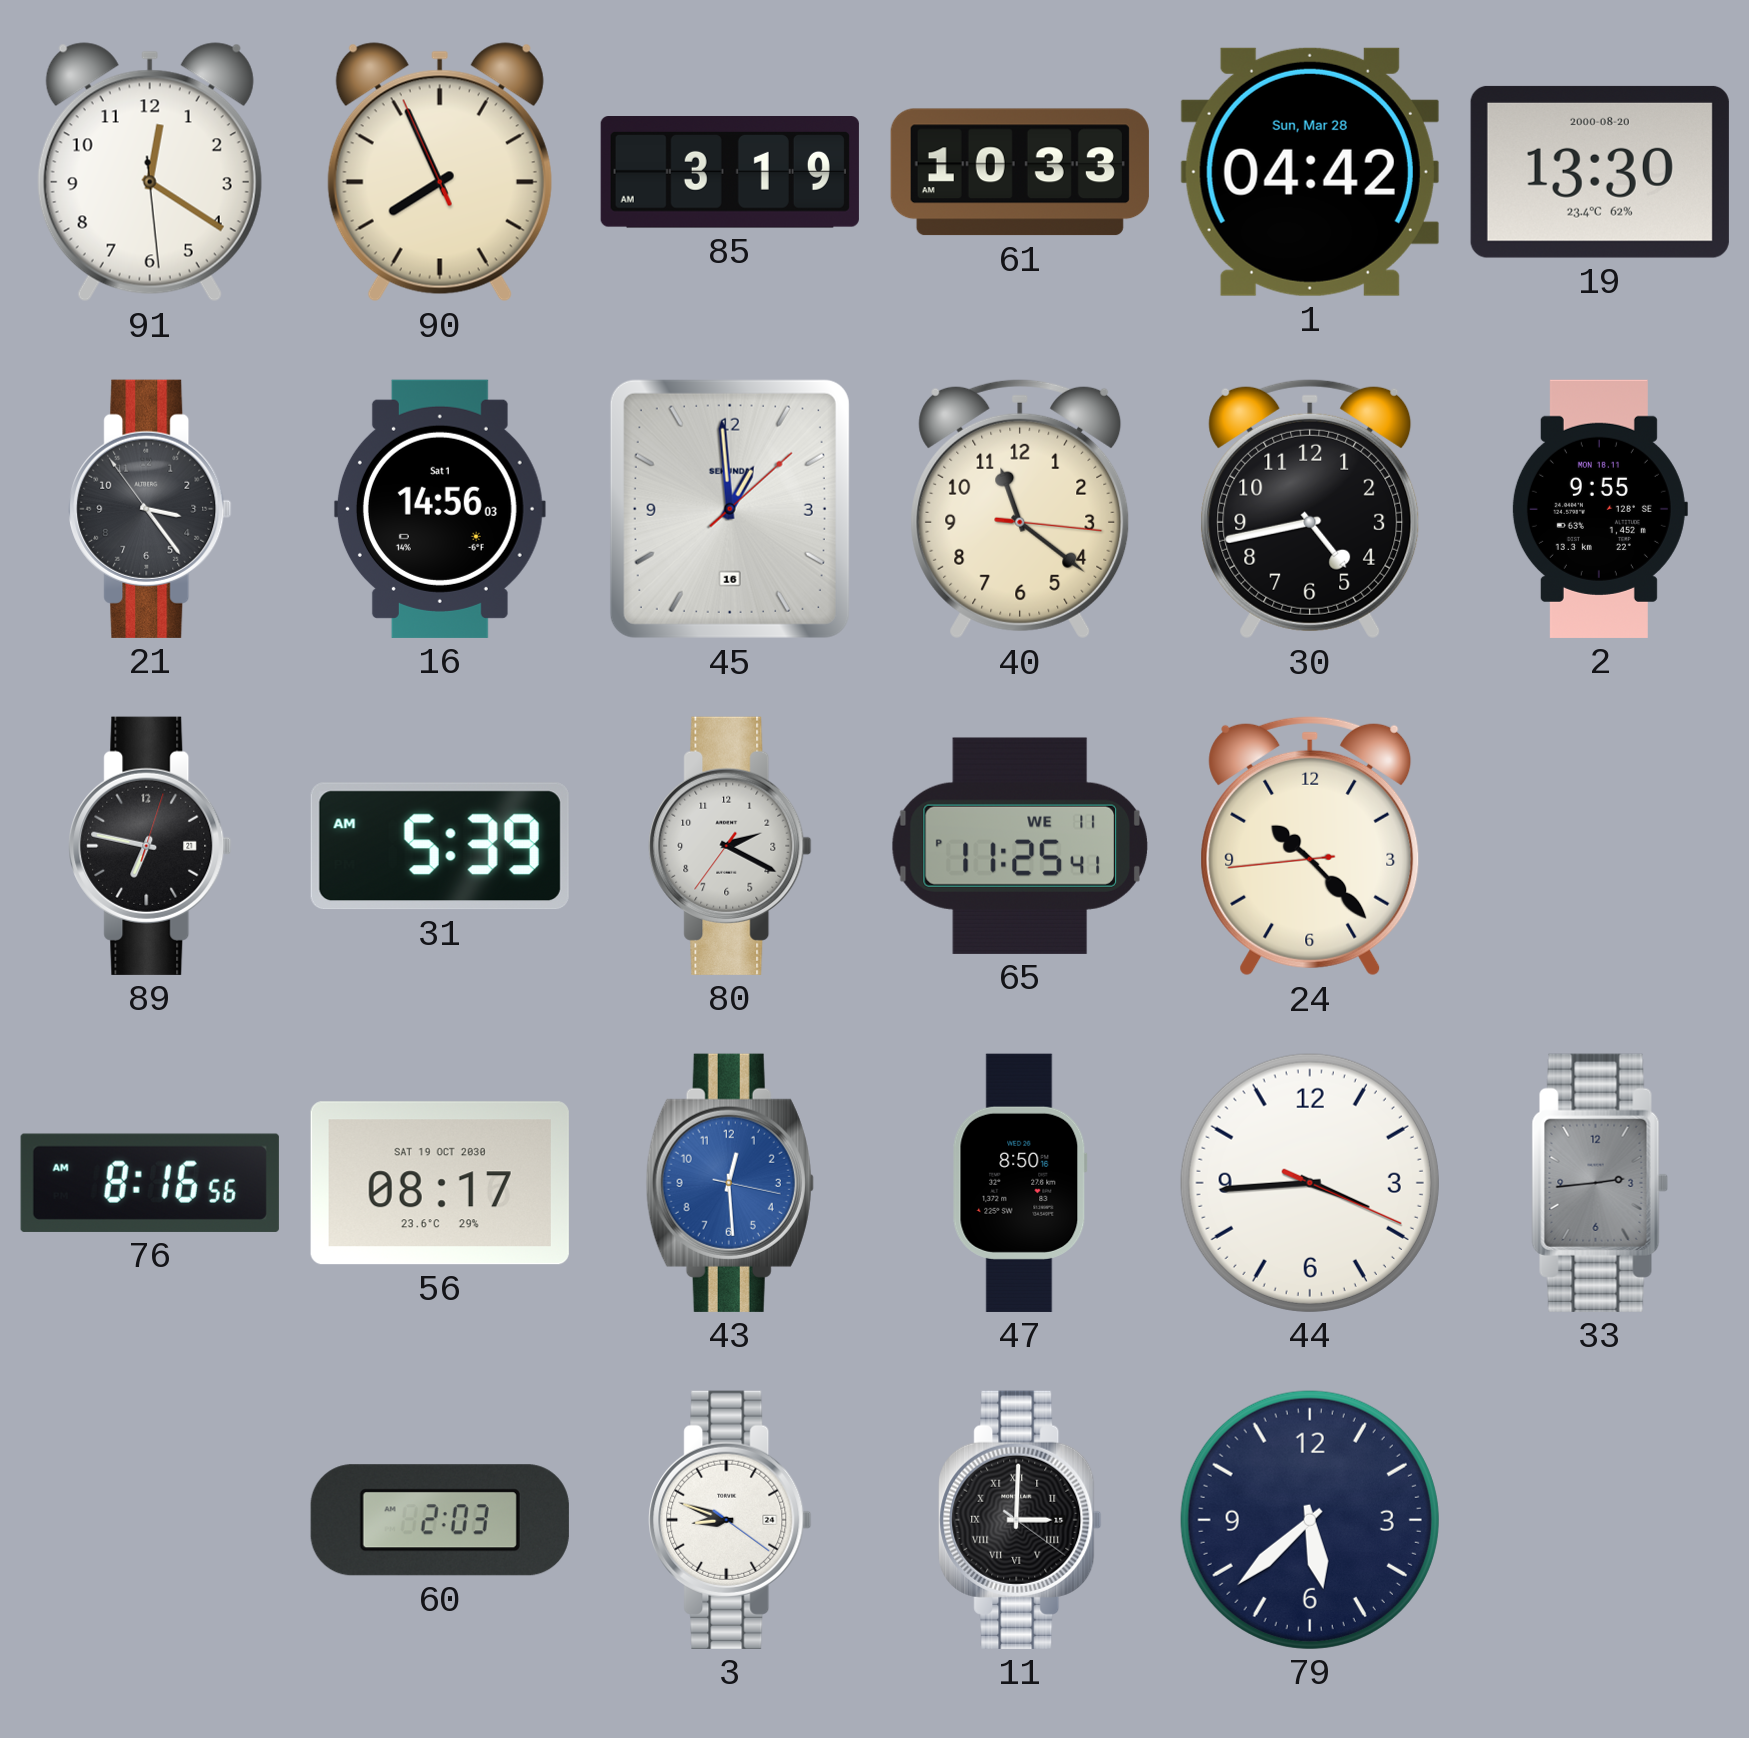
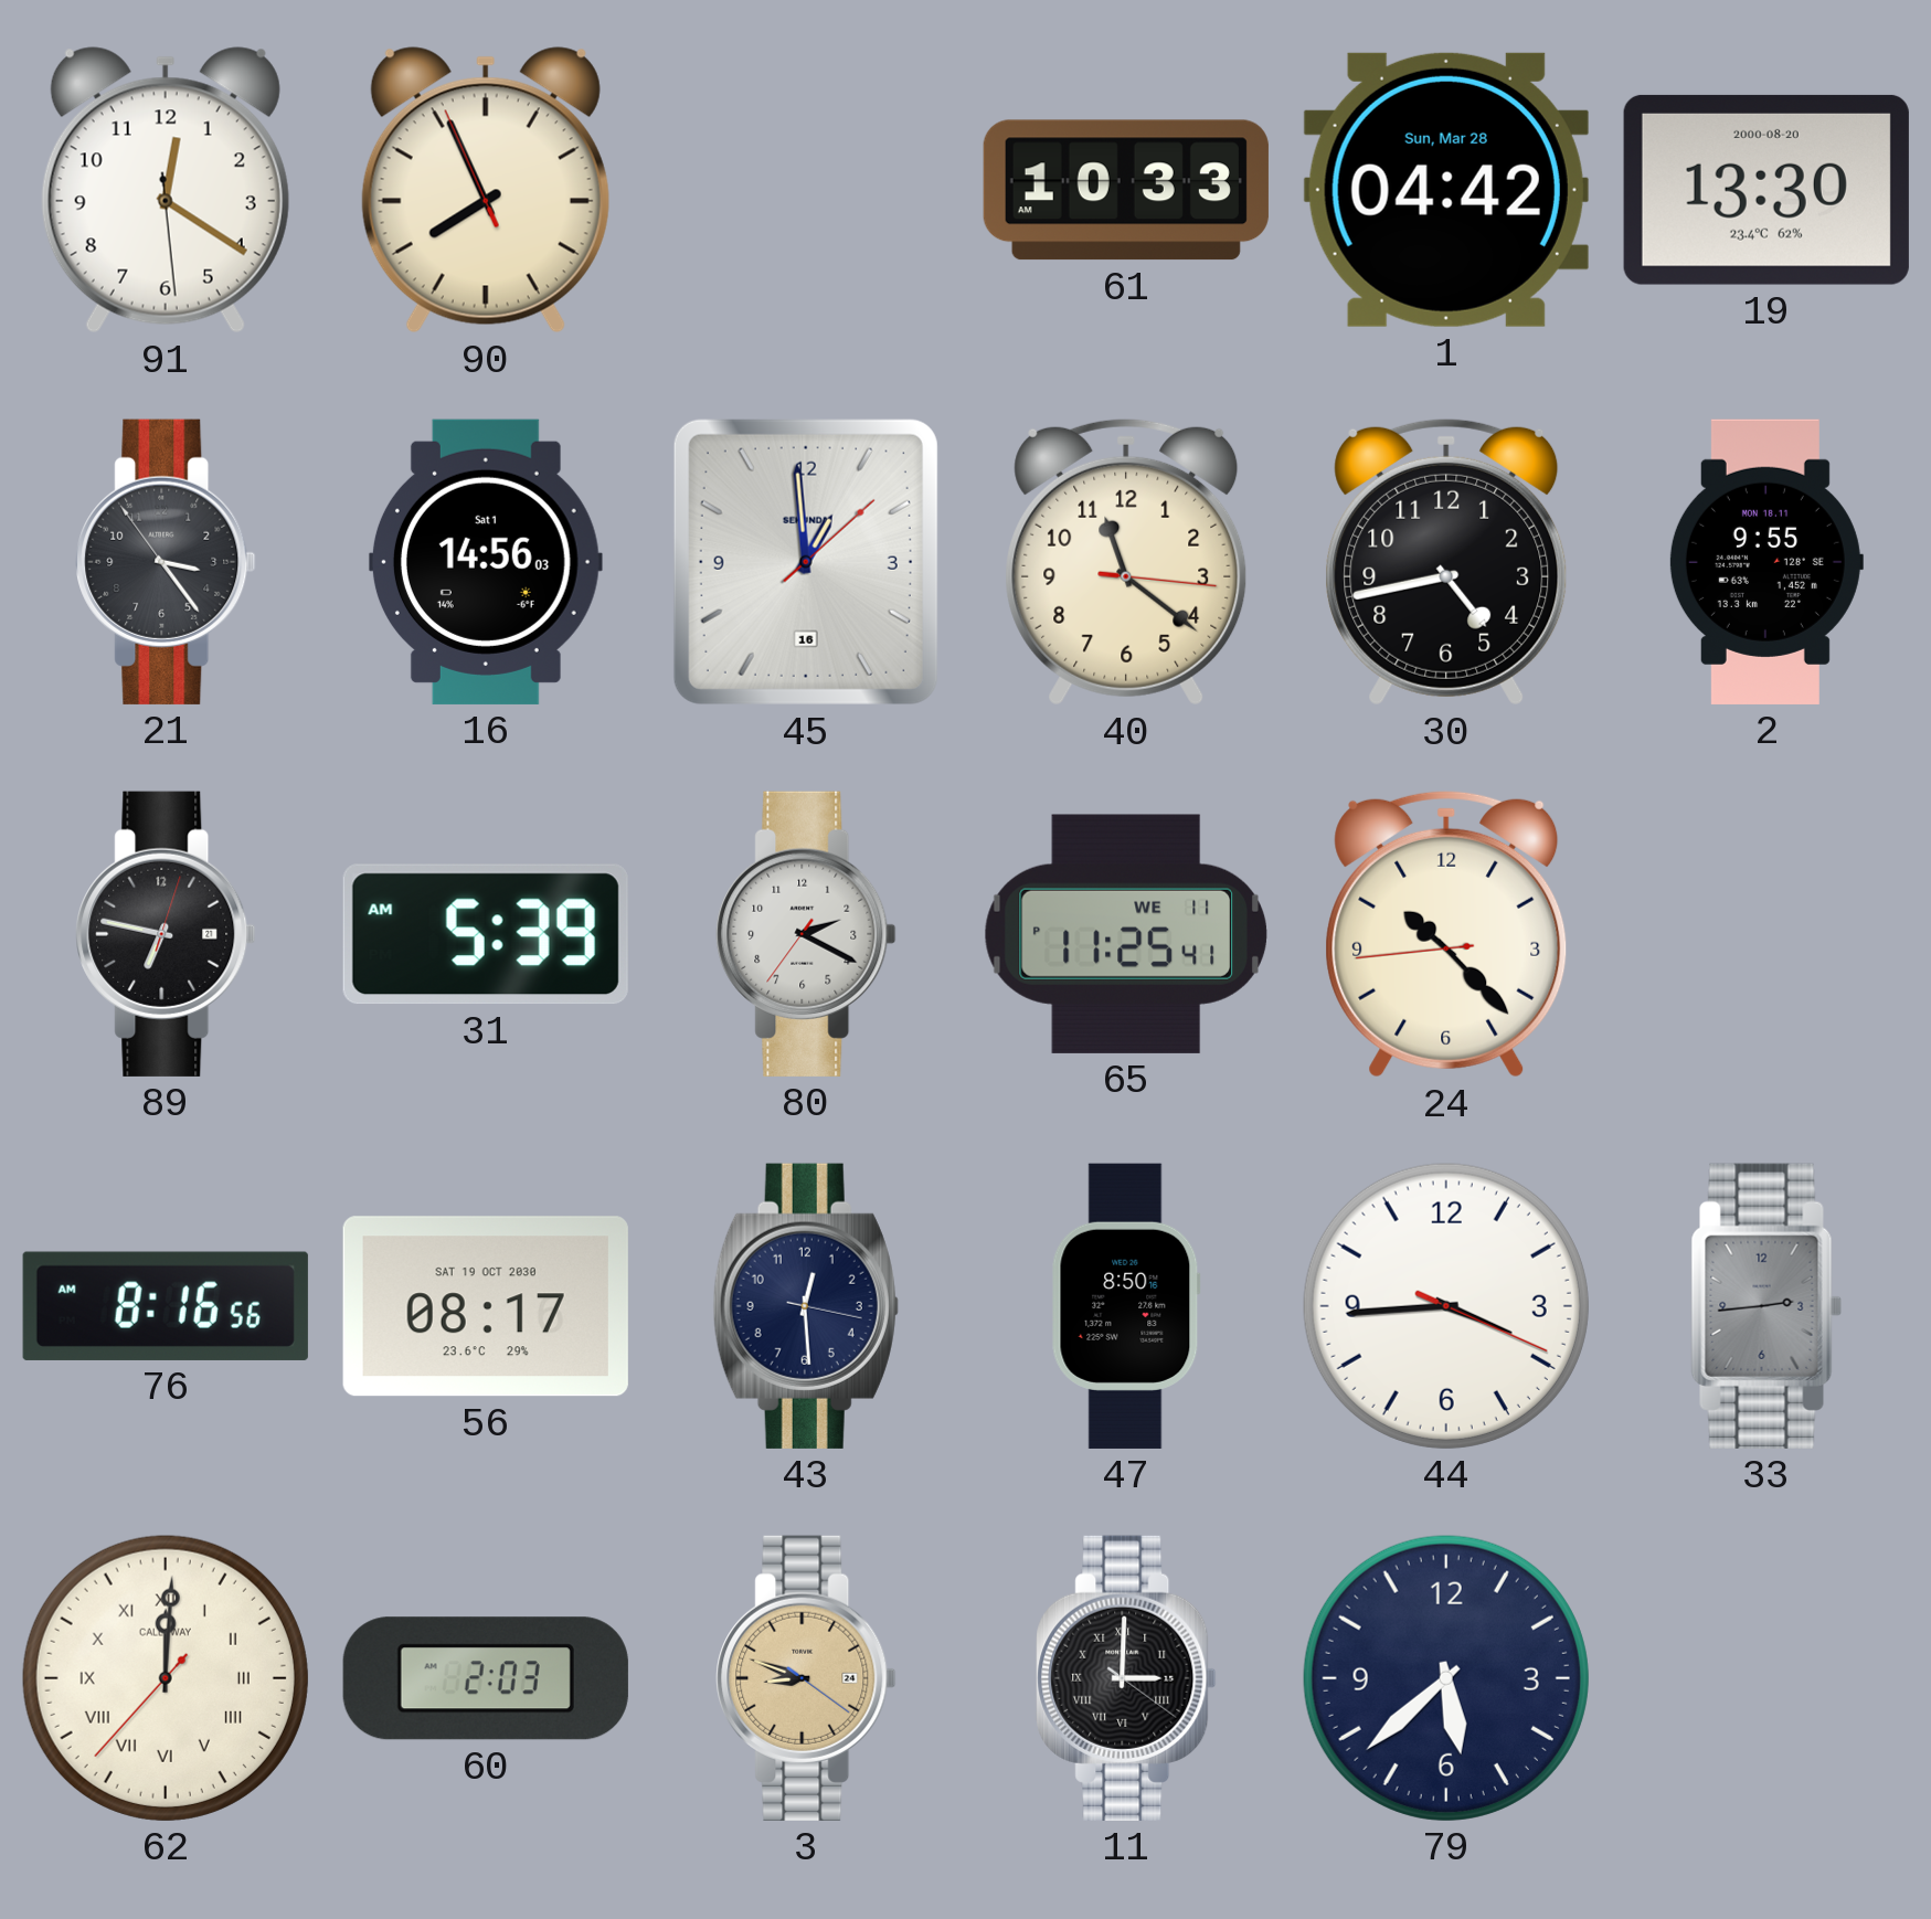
85: 3:19 -> none
43 dial: blue -> navy
62: none -> 12:00
3 dial: white -> champagne
